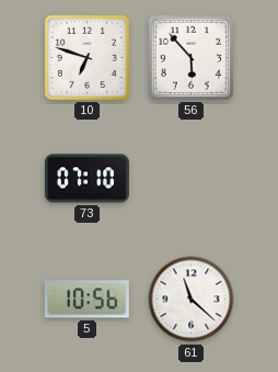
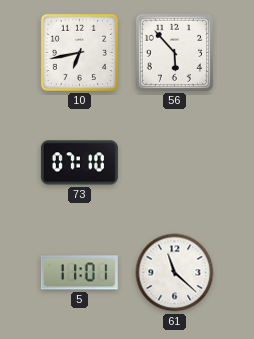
10: 6:48 -> 6:43
5: 10:56 -> 11:01
